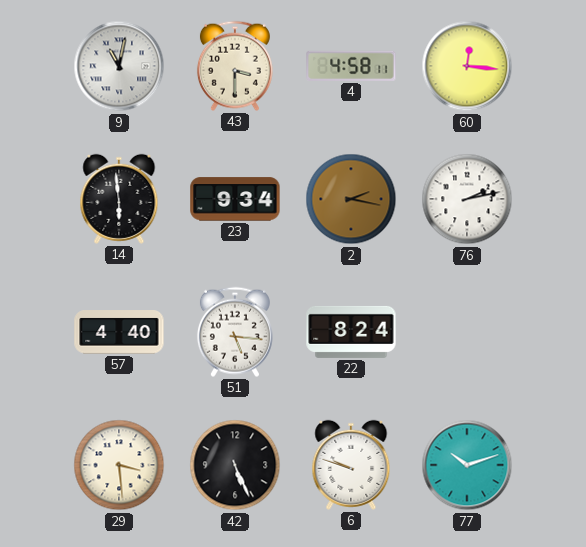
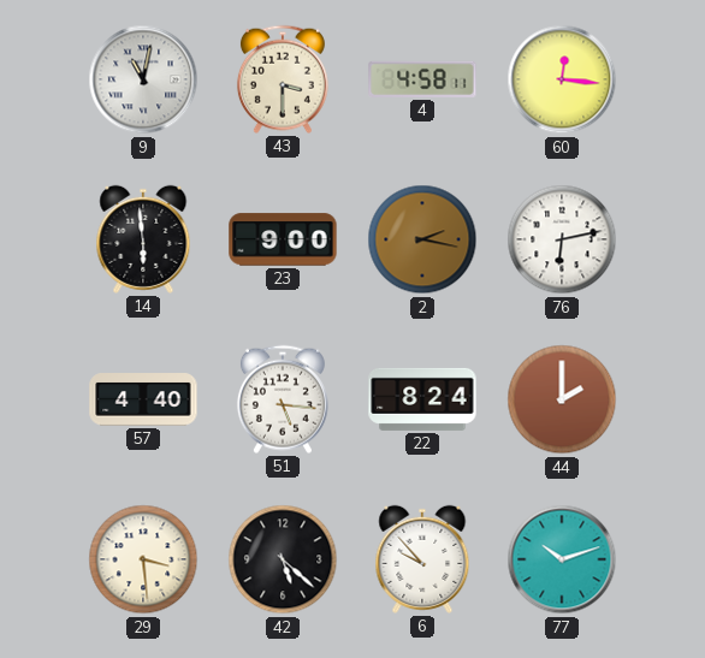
23: 9:34 -> 9:00
76: 2:13 -> 6:13
44: none -> 2:00
42: 5:26 -> 5:22
6: 9:48 -> 9:53
